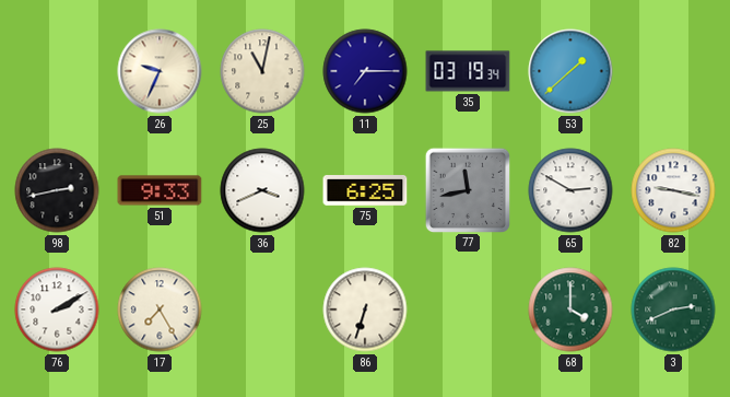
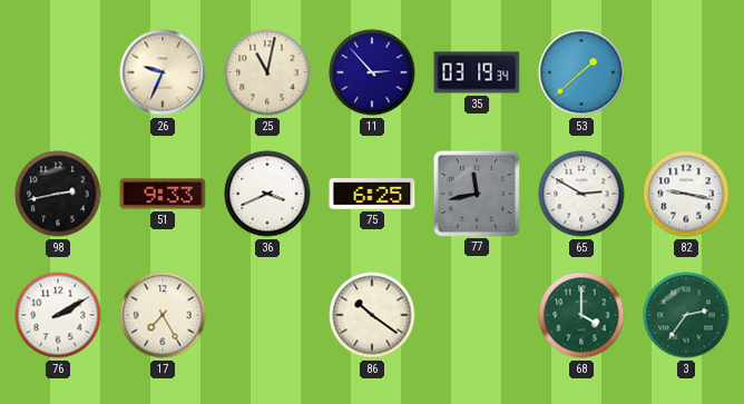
11: 7:15 -> 2:53
86: 6:33 -> 10:21
3: 2:41 -> 2:36
